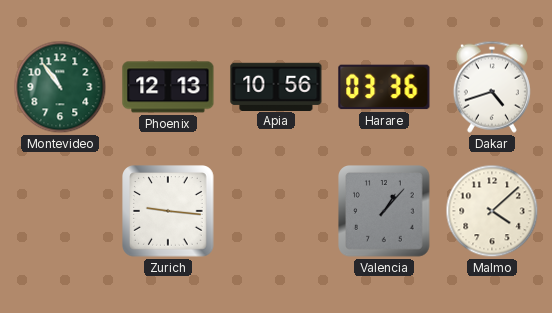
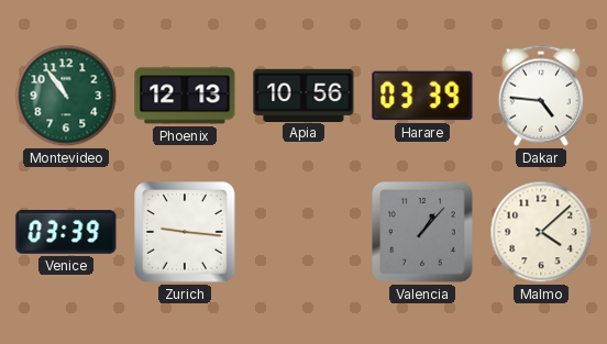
Harare: 03:36 -> 03:39
Dakar: 4:42 -> 4:46
Venice: none -> 03:39
